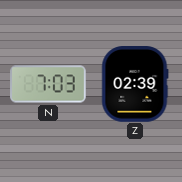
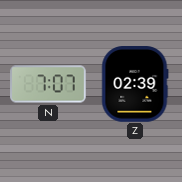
N: 7:03 -> 7:07
